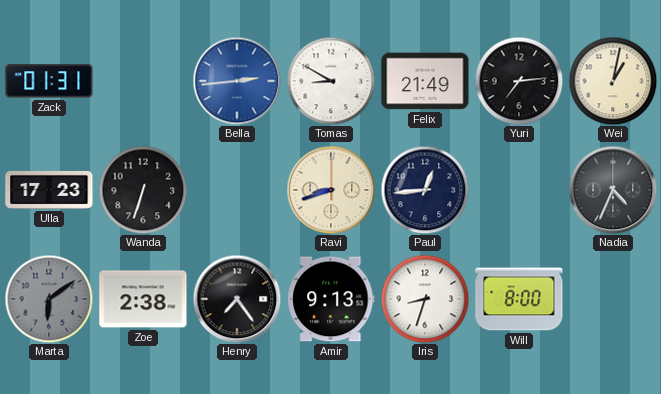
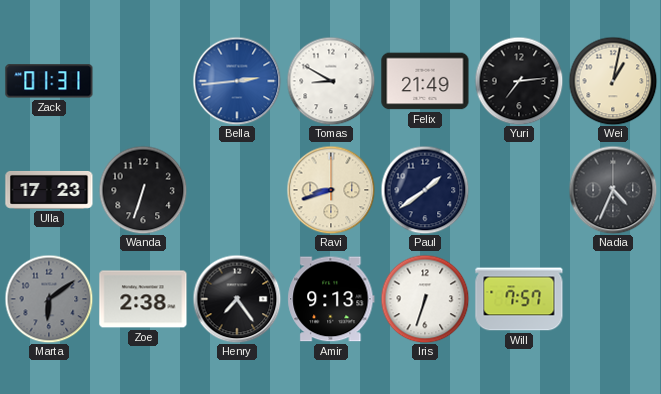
Paul: 12:44 -> 1:39
Iris: 8:33 -> 6:33
Will: 8:00 -> 7:57
